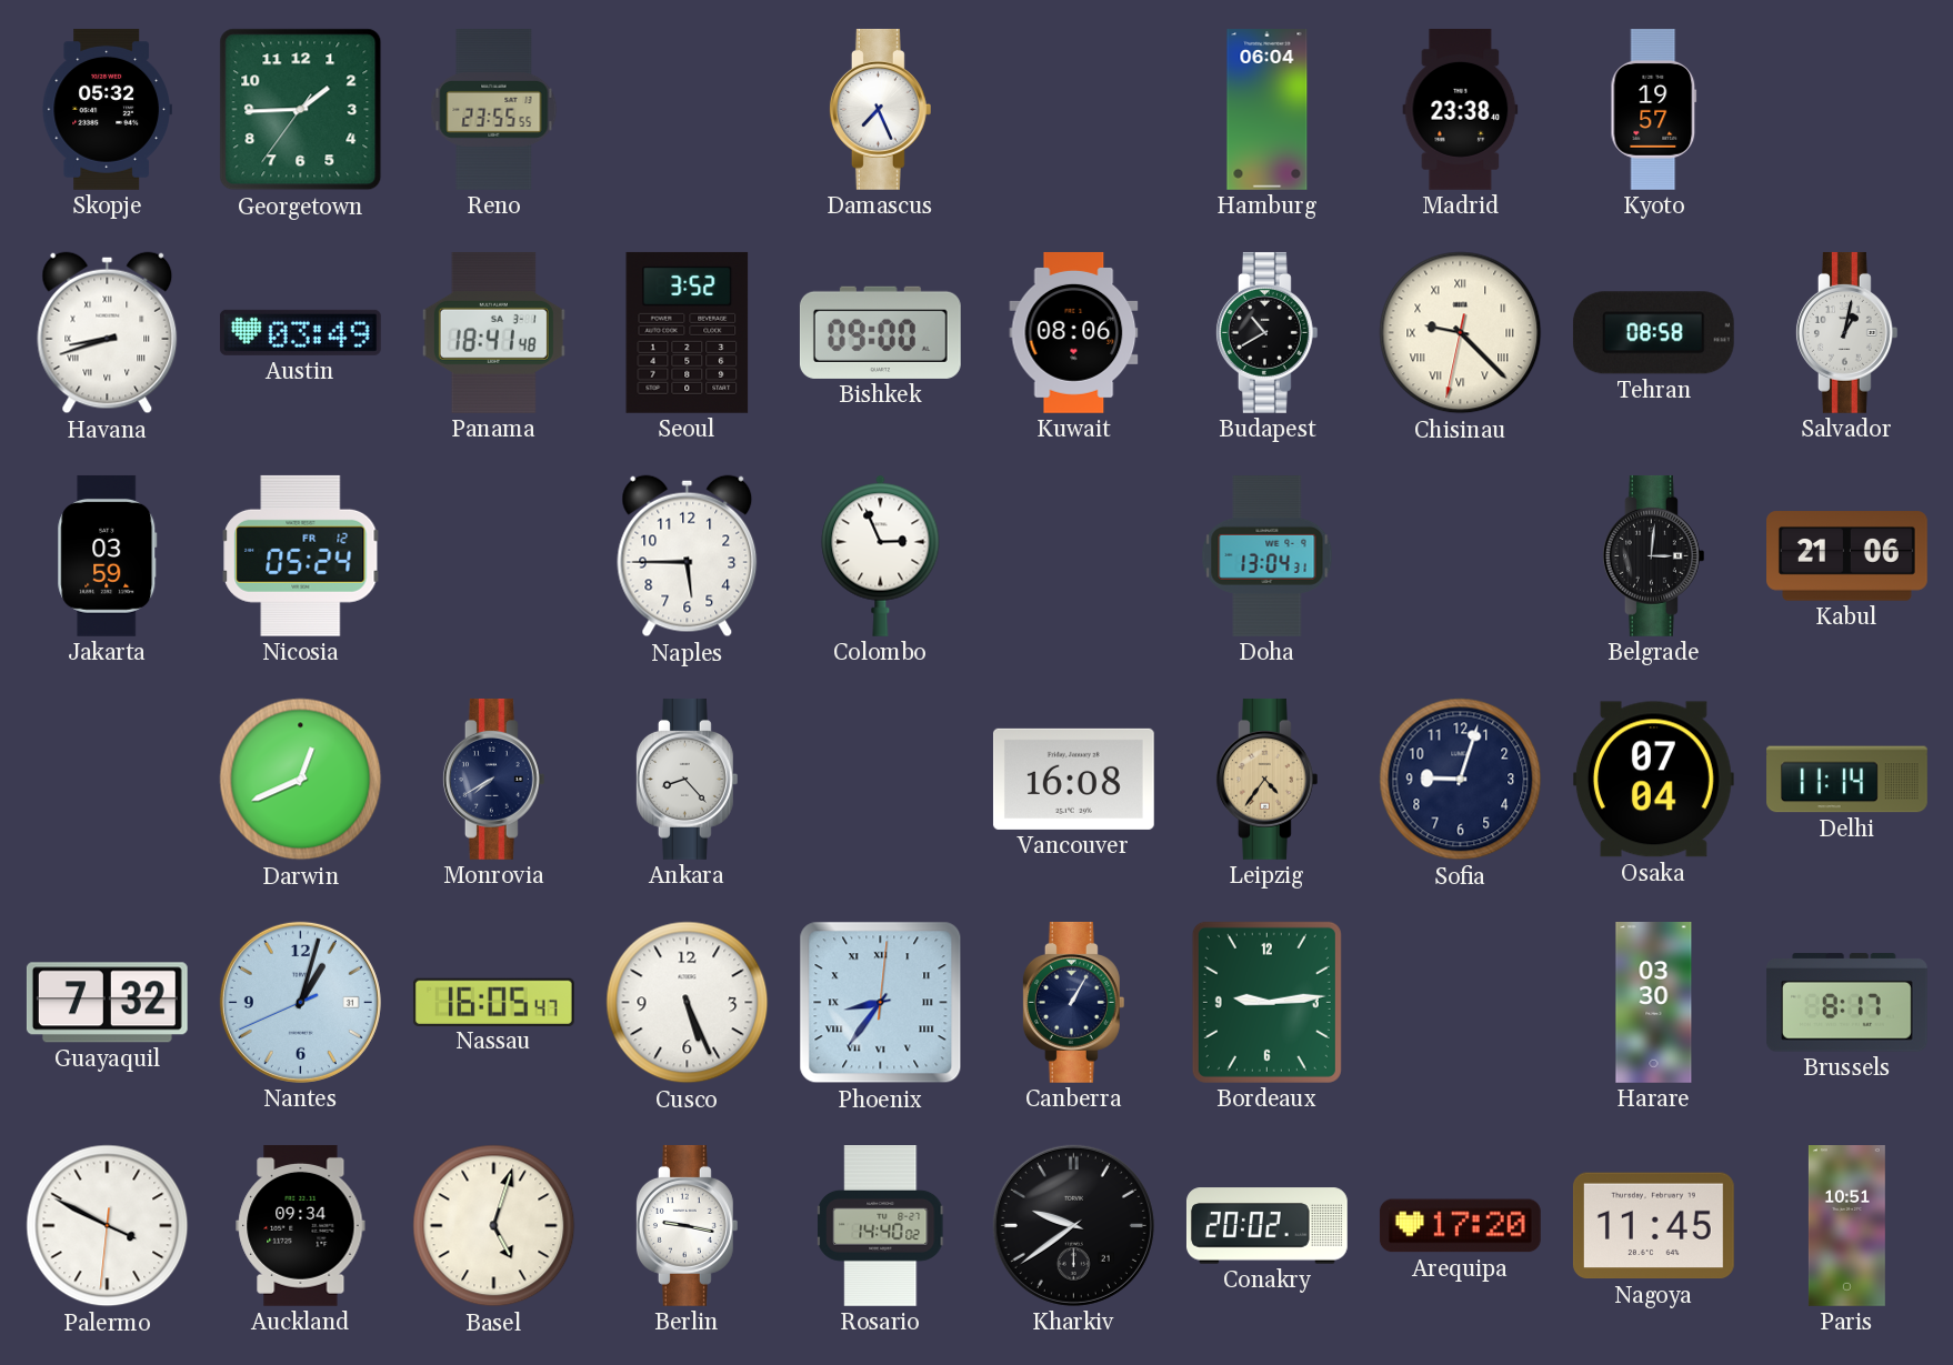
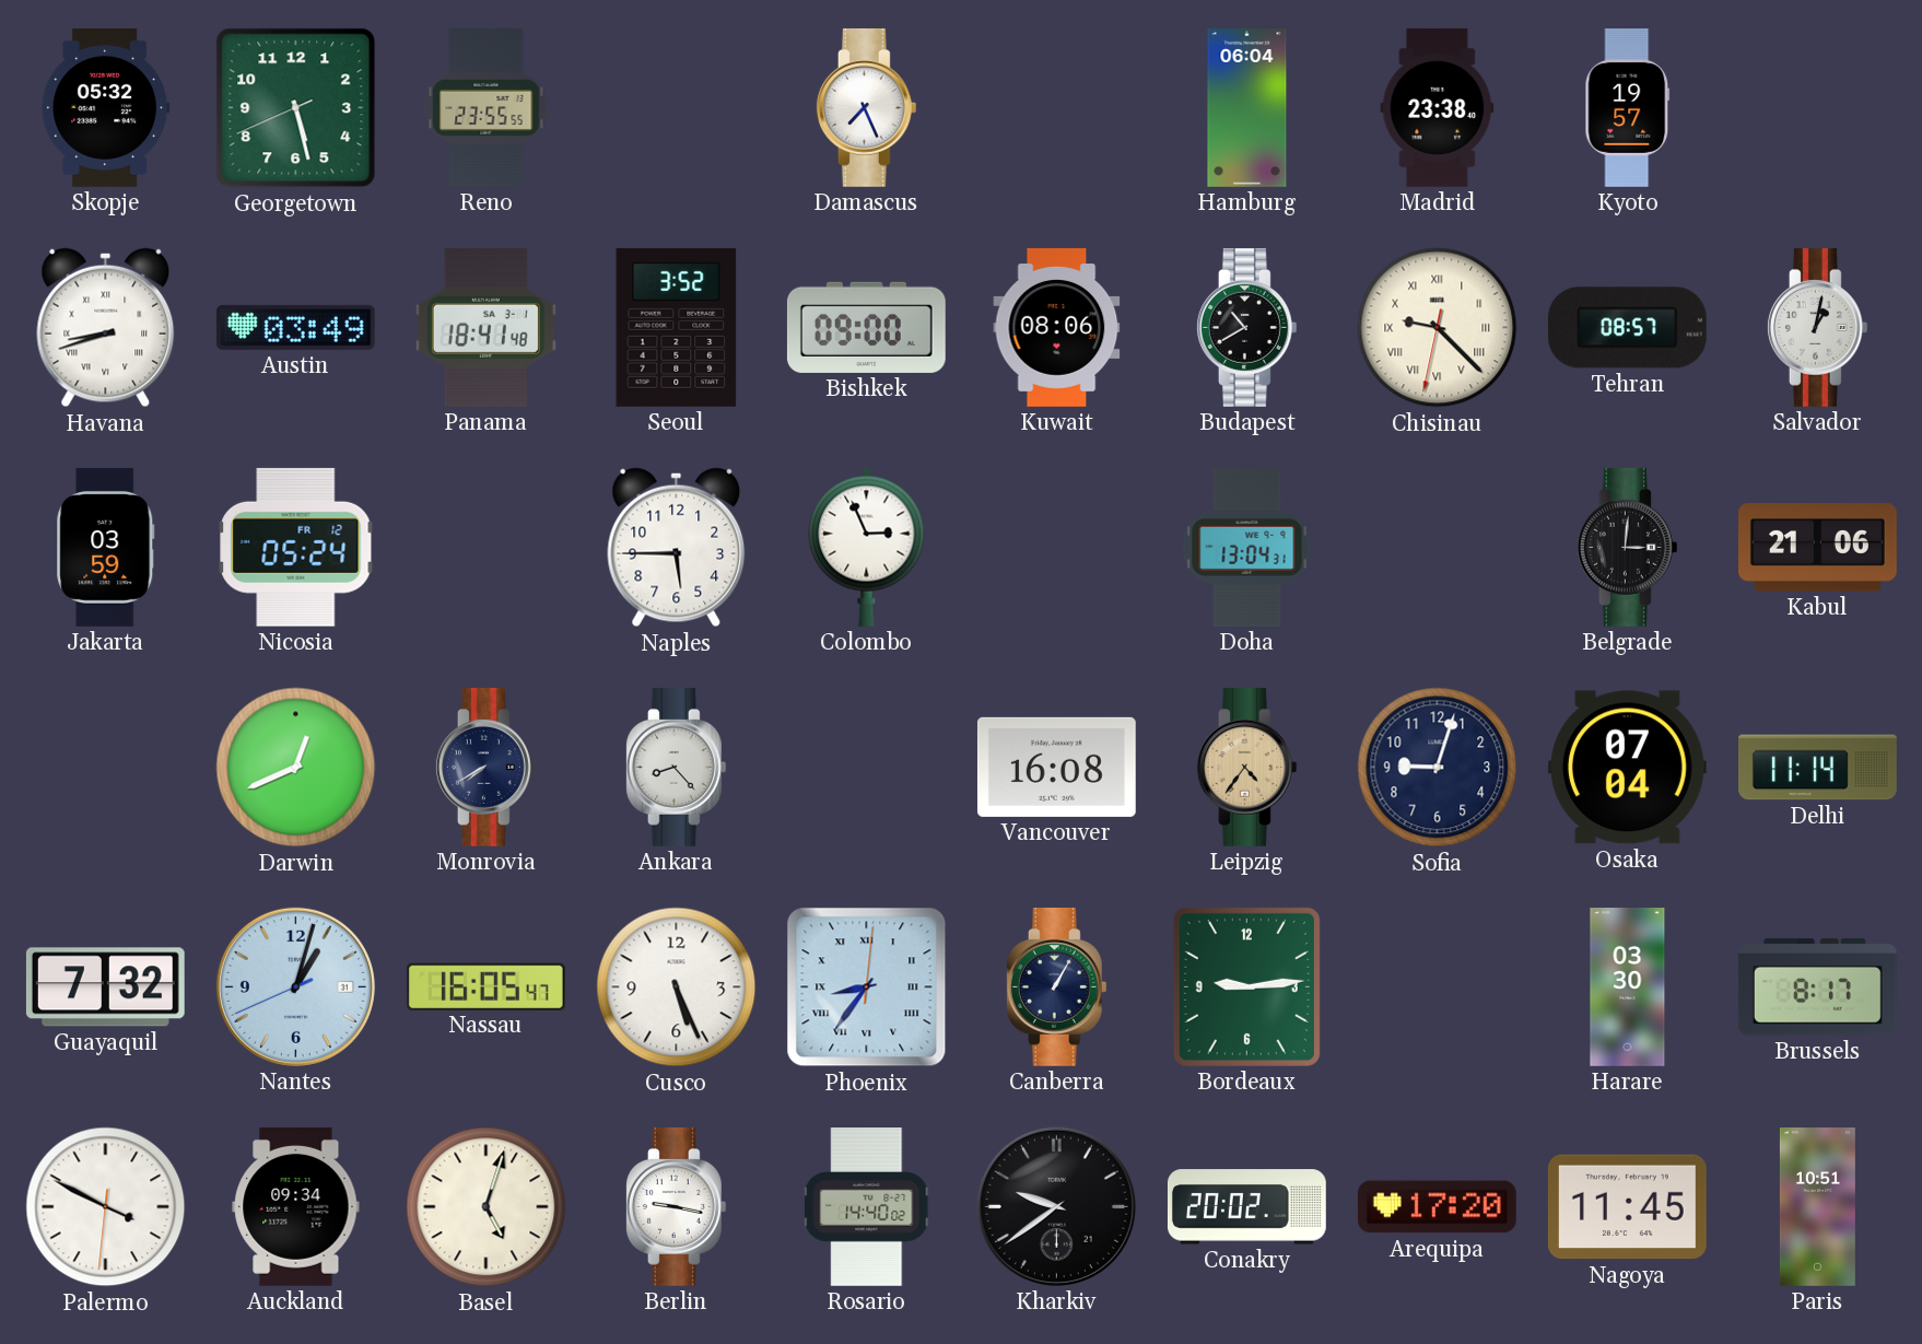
Georgetown: 1:44 -> 5:27
Tehran: 08:58 -> 08:57
